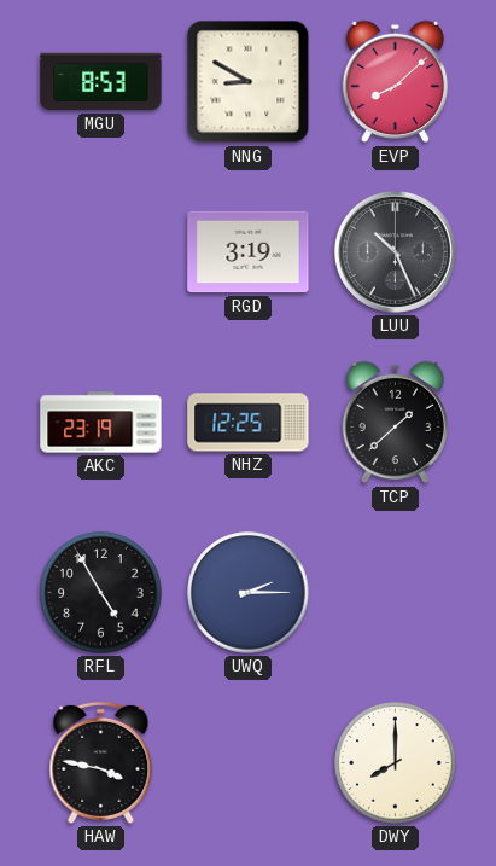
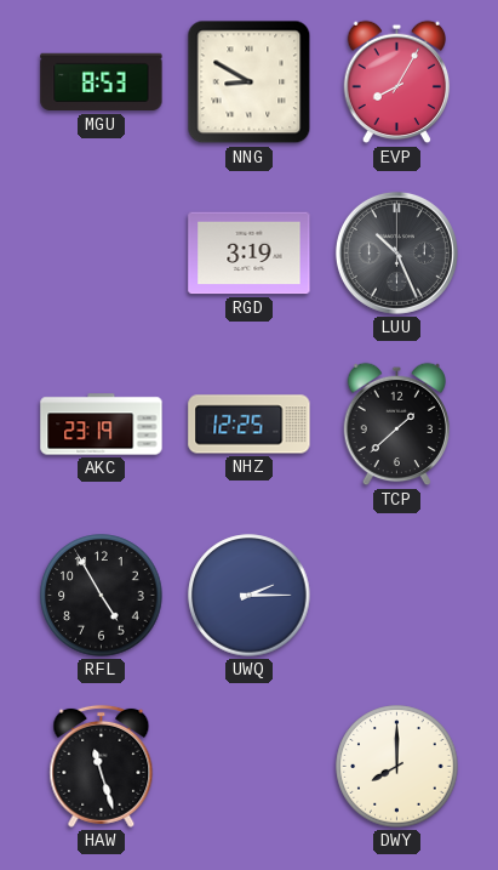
EVP: 8:08 -> 8:05
HAW: 3:47 -> 11:27
